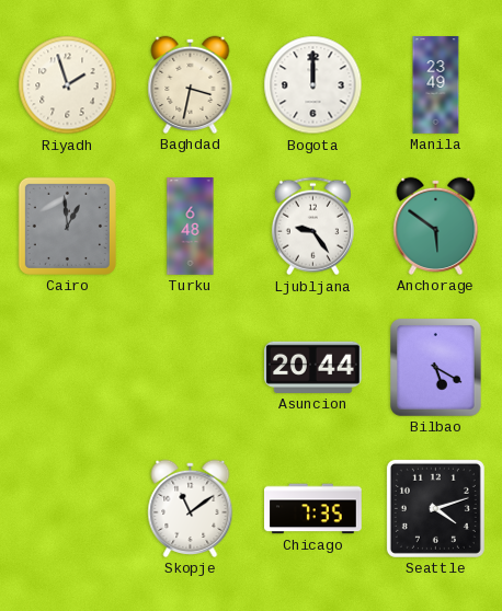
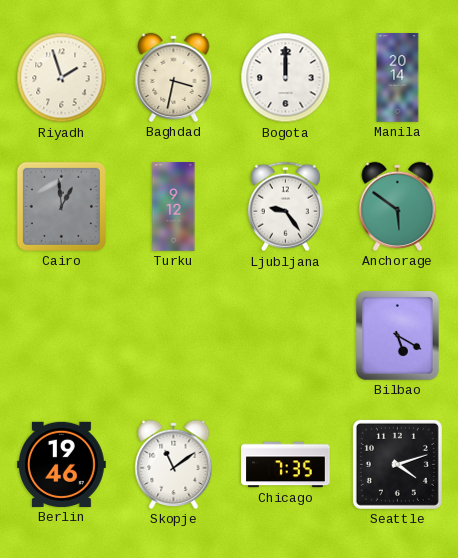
Manila: 23:49 -> 20:14
Turku: 6:48 -> 9:12
Asuncion: 20:44 -> none
Berlin: none -> 19:46
